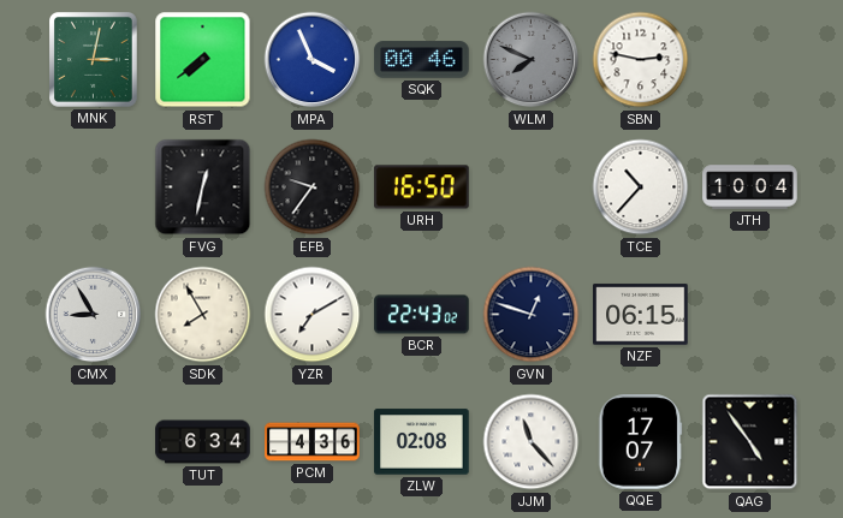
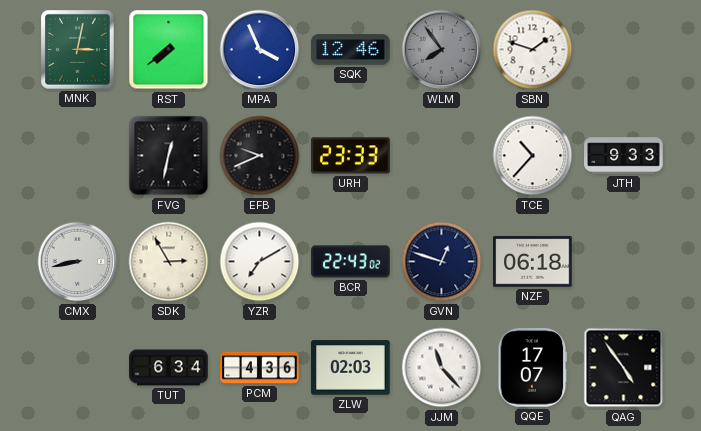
SQK: 00:46 -> 12:46
WLM: 7:49 -> 7:54
SBN: 2:47 -> 1:48
EFB: 9:36 -> 9:41
URH: 16:50 -> 23:33
JTH: 10:04 -> 9:33
CMX: 8:55 -> 8:43
SDK: 7:55 -> 2:55
NZF: 06:15 -> 06:18
ZLW: 02:08 -> 02:03
